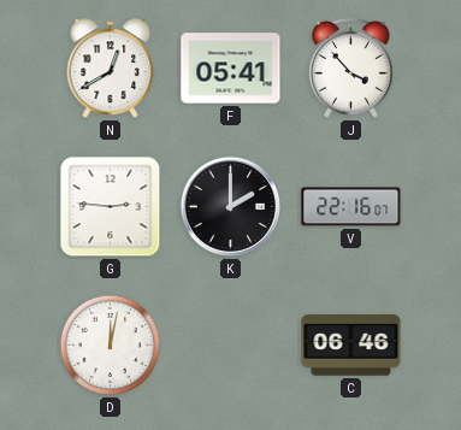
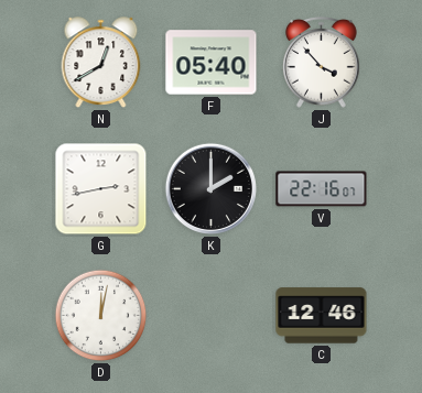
F: 05:41 -> 05:40
G: 2:46 -> 2:43
C: 06:46 -> 12:46
